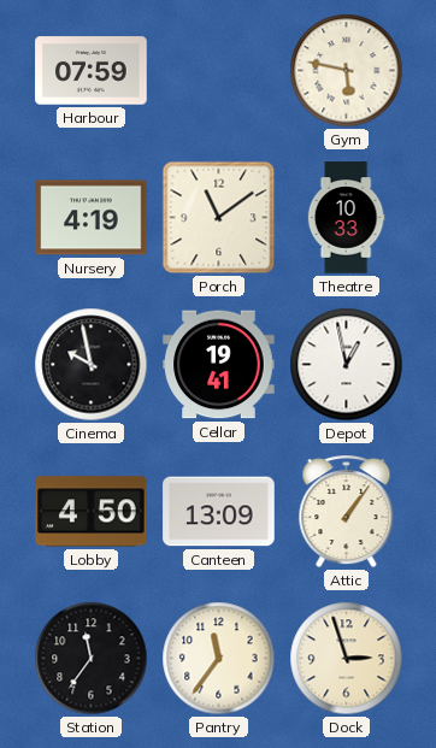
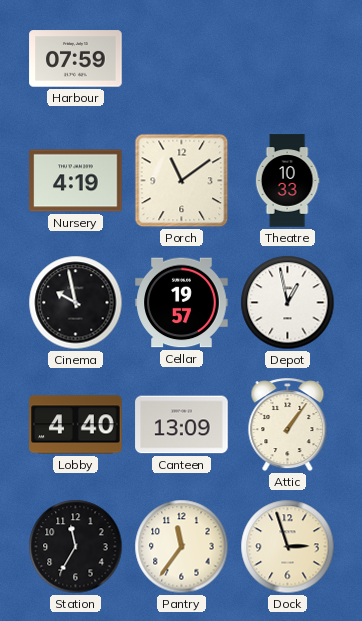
Gym: 5:47 -> none
Cellar: 19:41 -> 19:57
Lobby: 4:50 -> 4:40
Station: 11:36 -> 11:35
